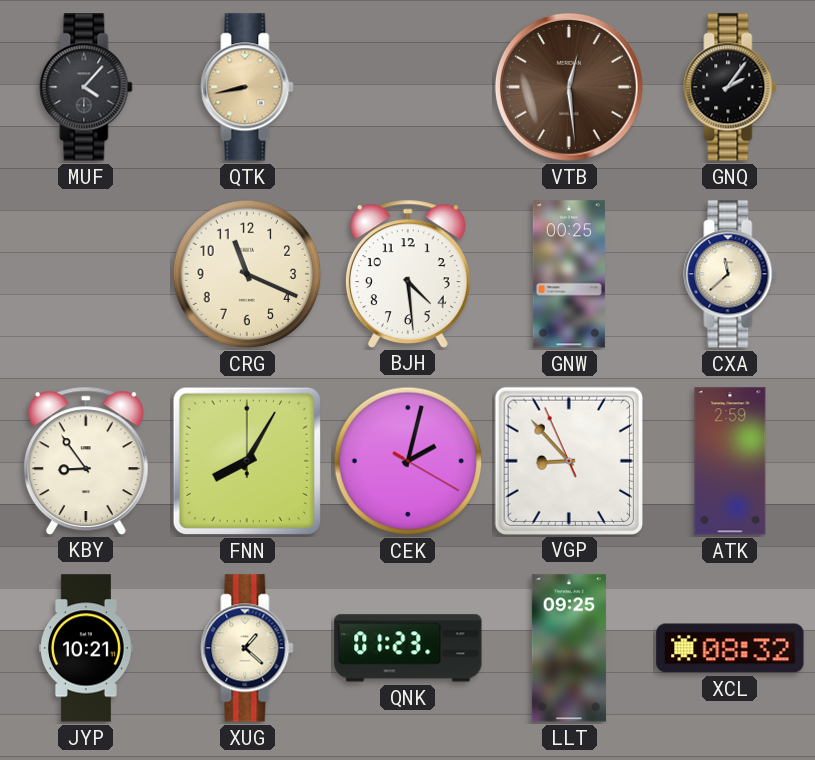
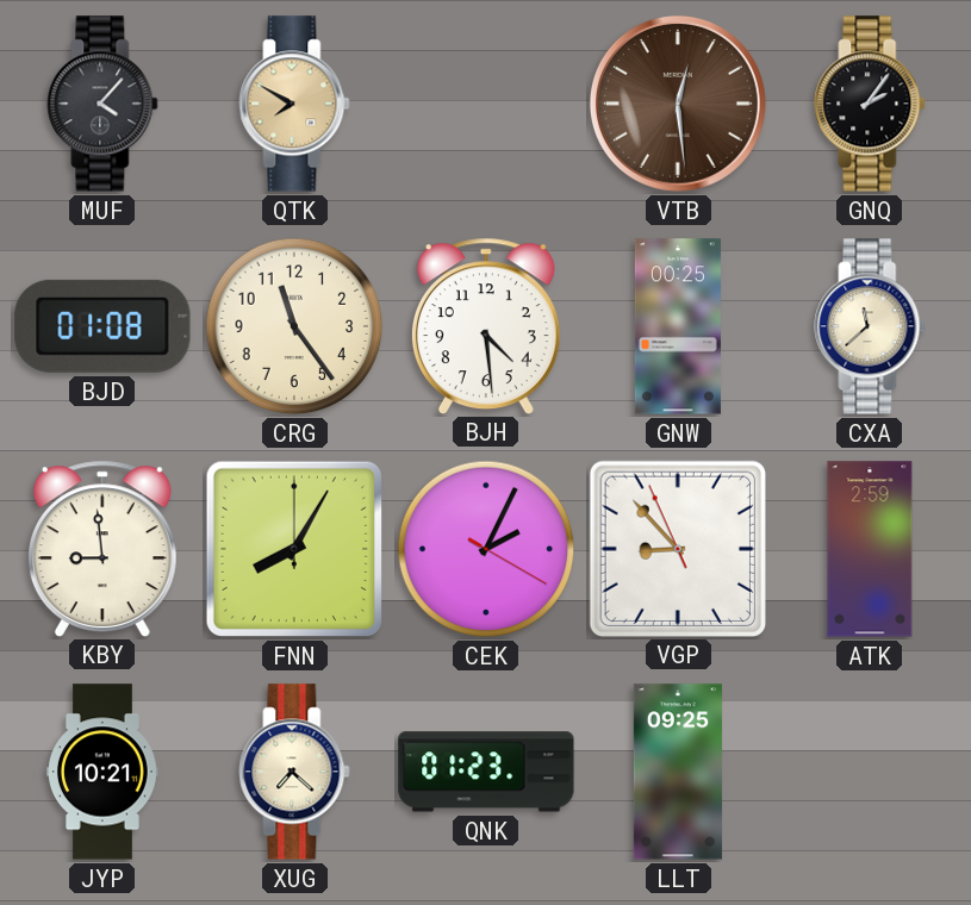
QTK: 8:43 -> 7:50
BJD: none -> 01:08
CRG: 11:19 -> 11:24
KBY: 8:54 -> 8:59
CEK: 2:02 -> 2:04
XUG: 1:22 -> 7:22
XCL: 08:32 -> none
